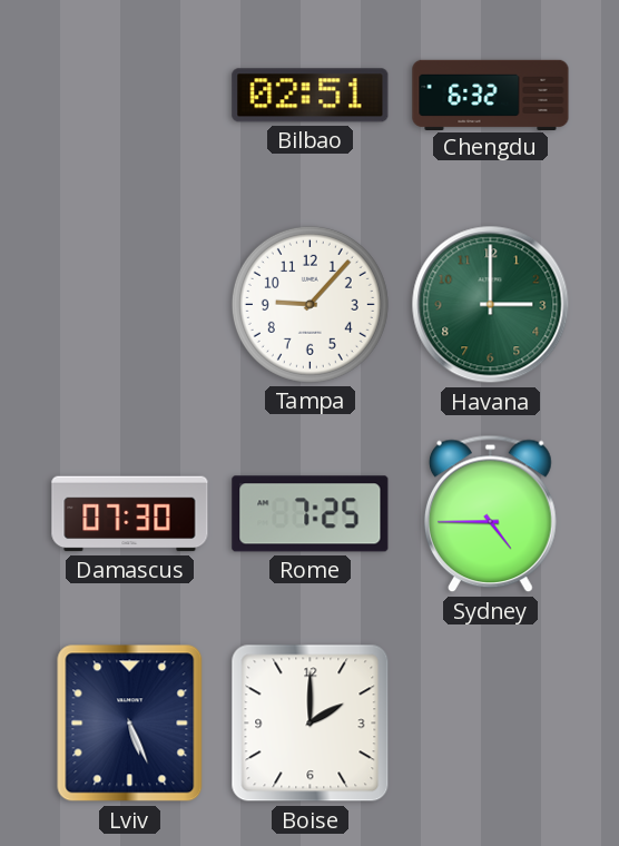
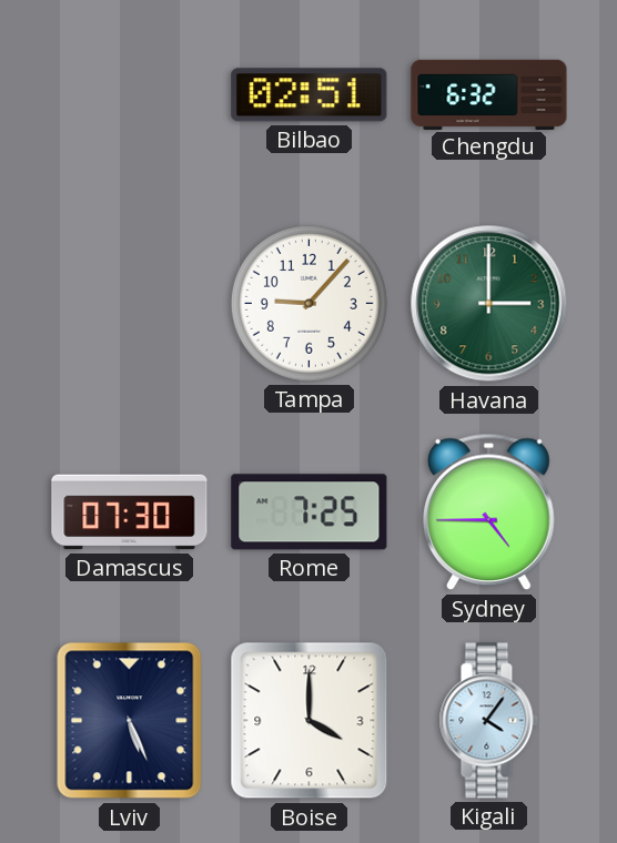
Boise: 2:00 -> 4:00
Kigali: none -> 4:06
